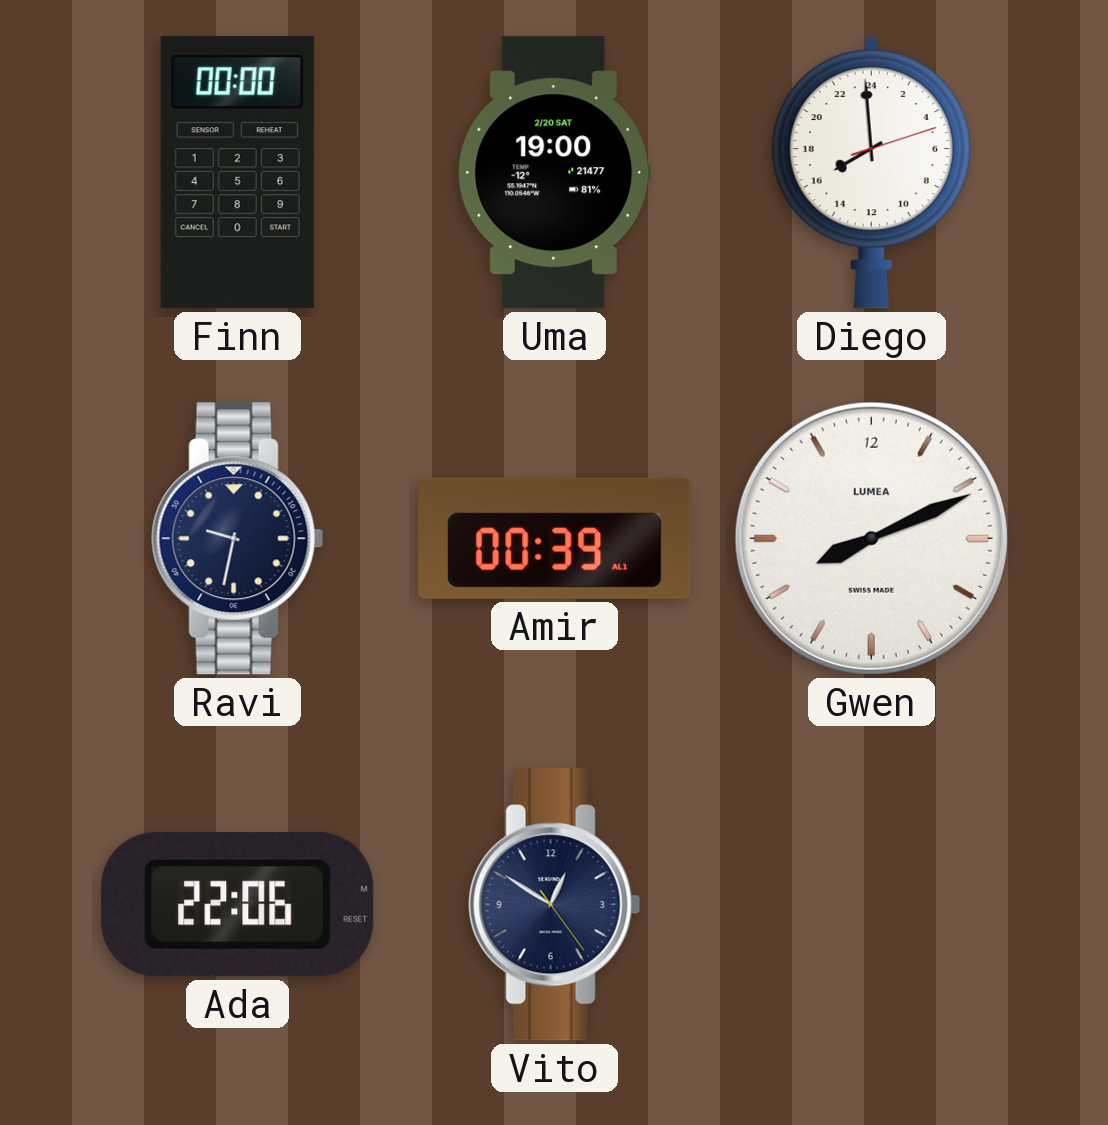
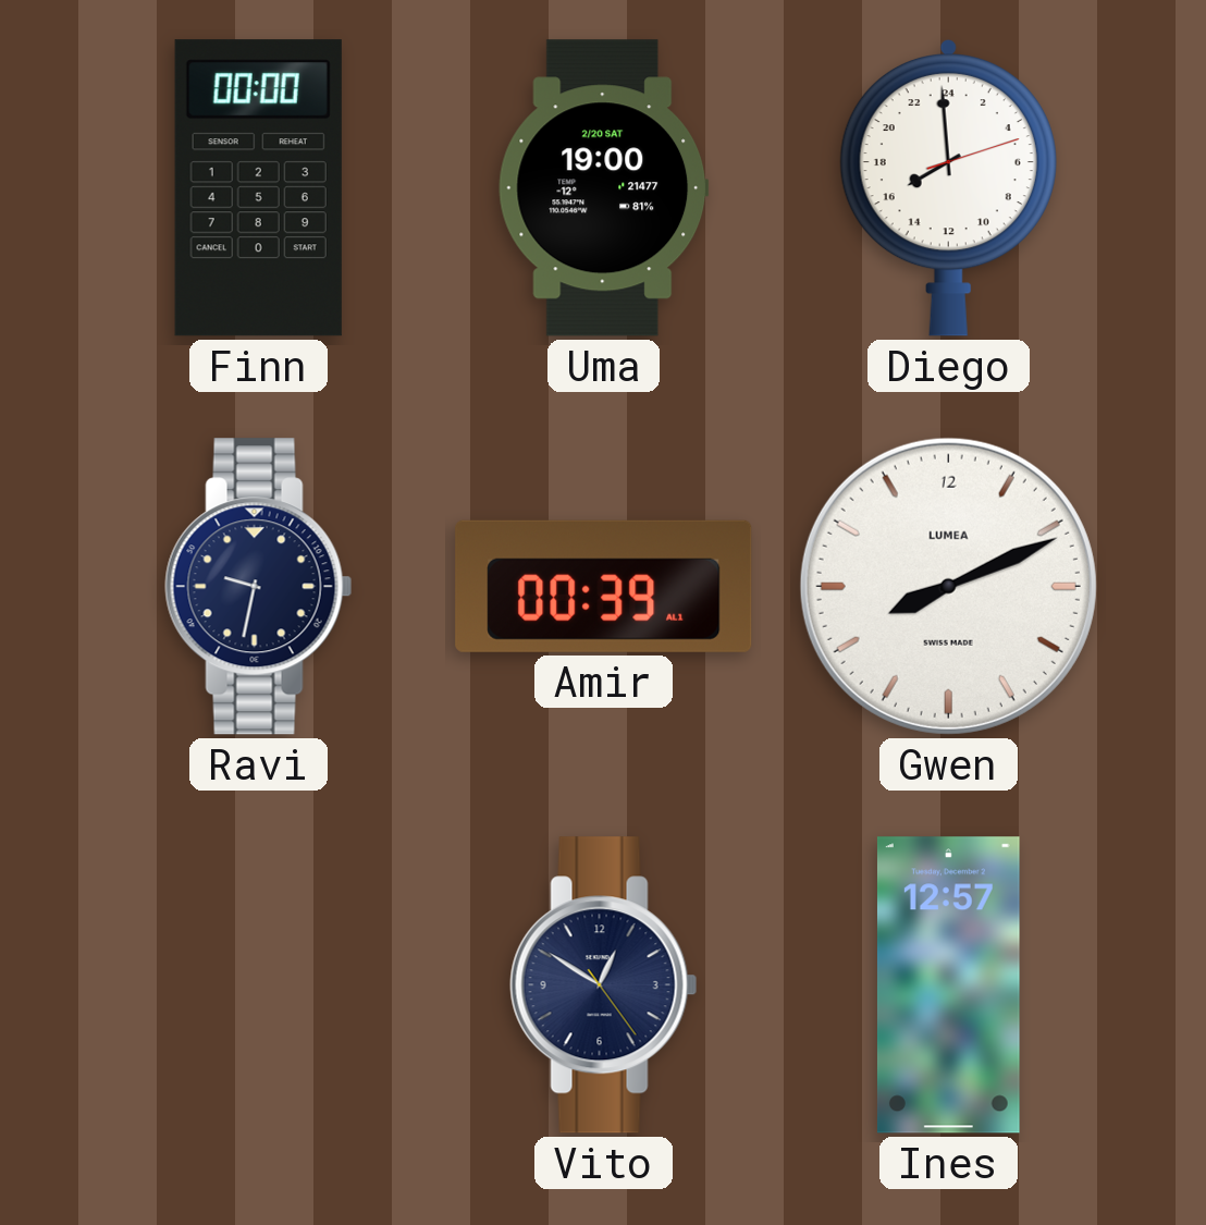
Ada: 22:06 -> none
Ines: none -> 12:57
